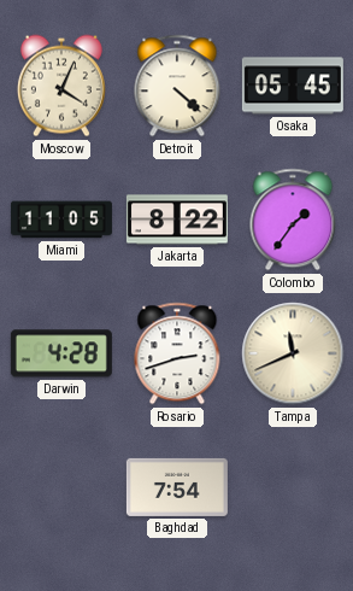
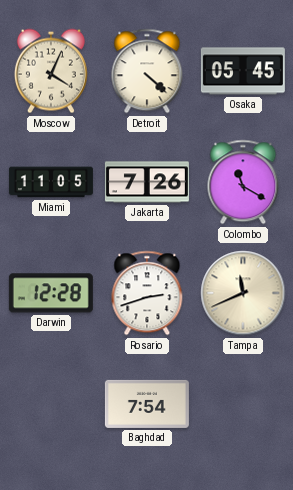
Jakarta: 8:22 -> 7:26
Colombo: 1:36 -> 11:20
Darwin: 4:28 -> 12:28
